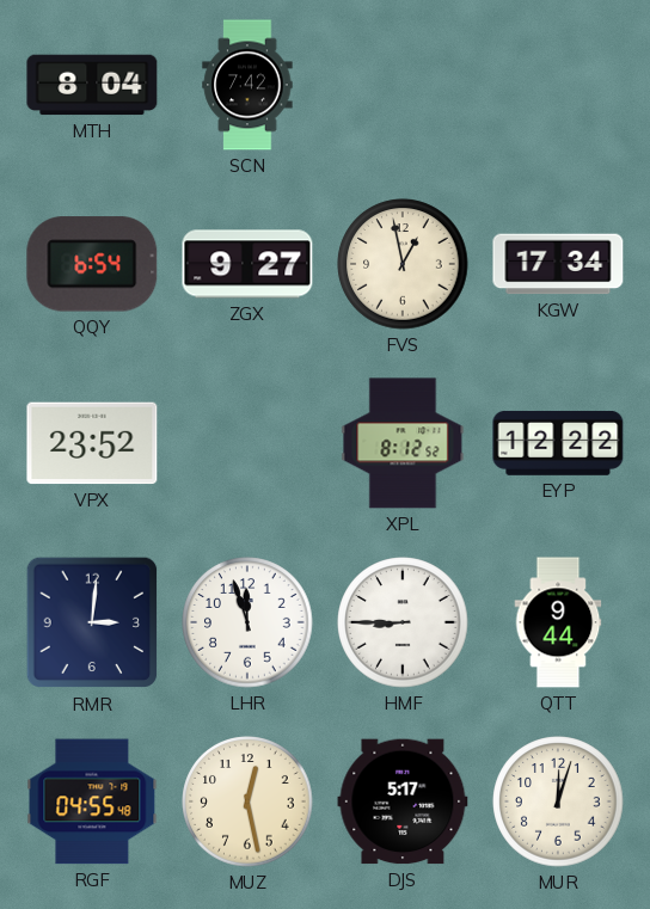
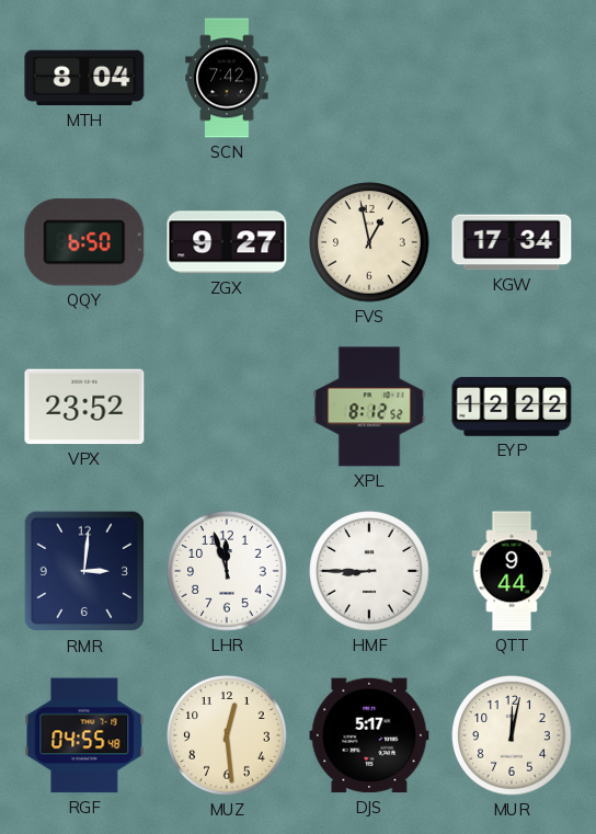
QQY: 6:54 -> 6:50
MUZ: 12:28 -> 12:29
MUR: 12:03 -> 12:02
